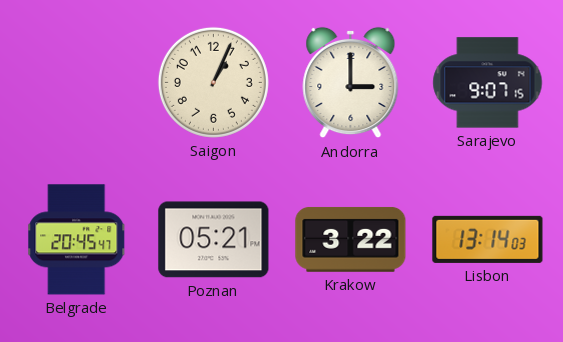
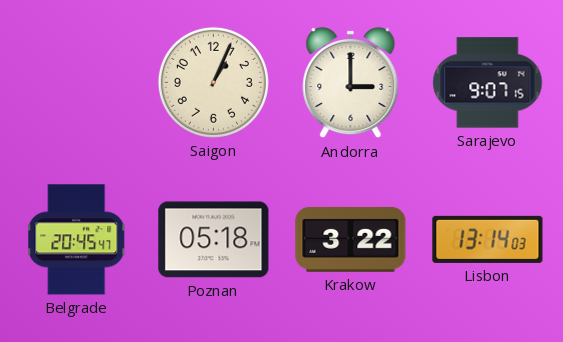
Poznan: 05:21 -> 05:18
